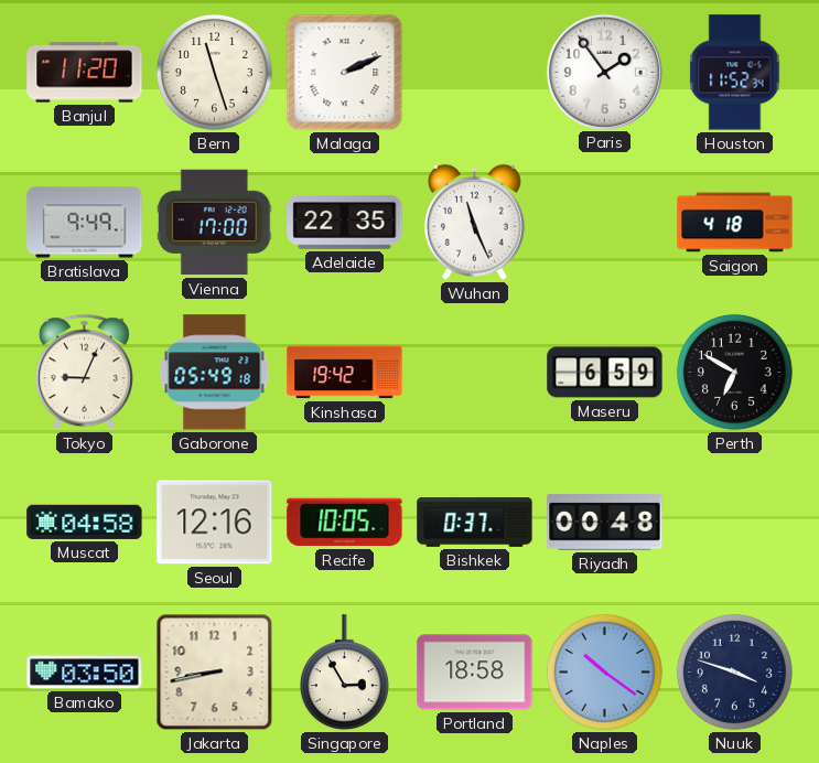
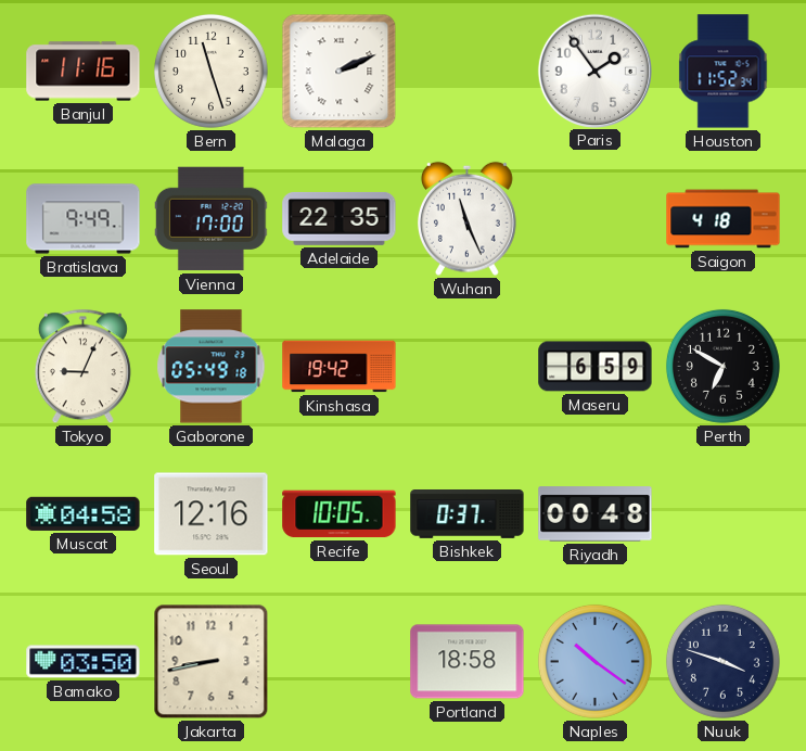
Banjul: 11:20 -> 11:16
Singapore: 2:55 -> none
